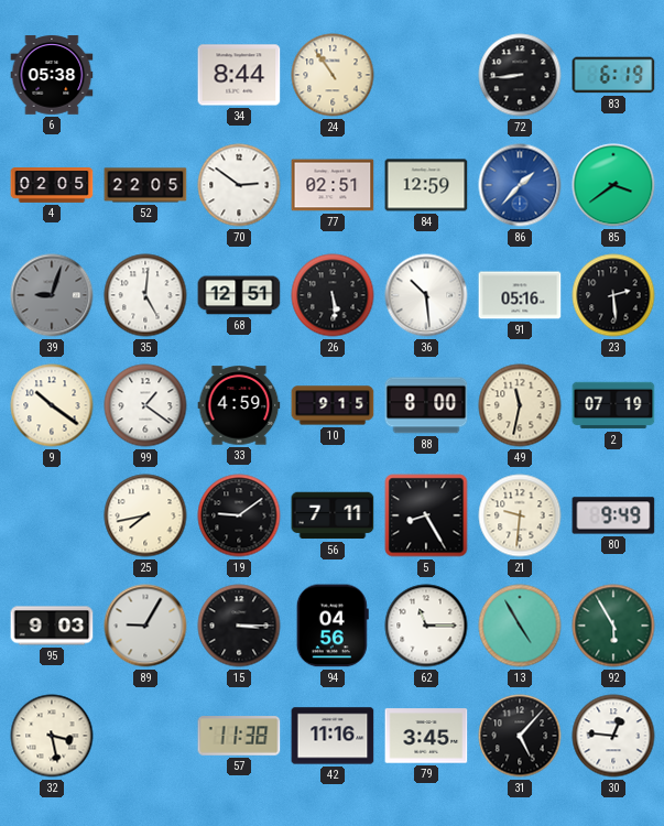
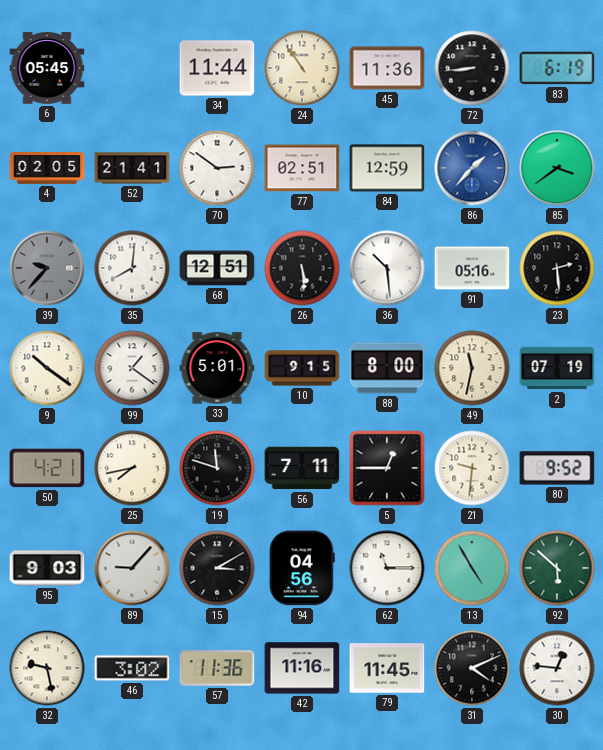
6: 05:38 -> 05:45
34: 8:44 -> 11:44
45: none -> 11:36
52: 22:05 -> 21:41
39: 9:03 -> 9:37
35: 5:01 -> 8:01
33: 4:59 -> 5:01
50: none -> 4:21
19: 9:09 -> 11:48
5: 8:25 -> 12:45
80: 9:49 -> 9:52
89: 9:05 -> 9:07
15: 3:15 -> 3:10
92: 5:55 -> 5:52
32: 3:28 -> 9:28
46: none -> 3:02
57: 11:38 -> 11:36
79: 3:45 -> 11:45
31: 5:07 -> 4:11
